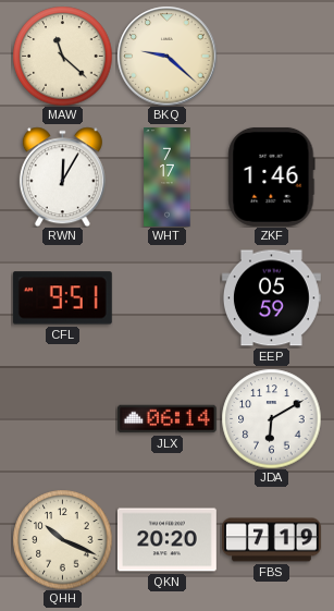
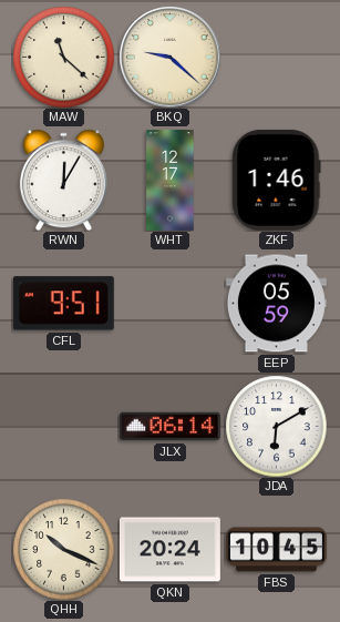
WHT: 7:17 -> 12:17
QKN: 20:20 -> 20:24
FBS: 7:19 -> 10:45
